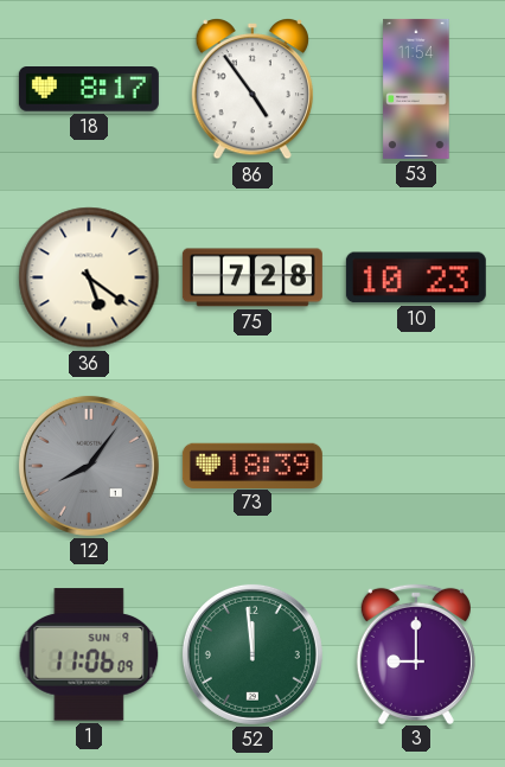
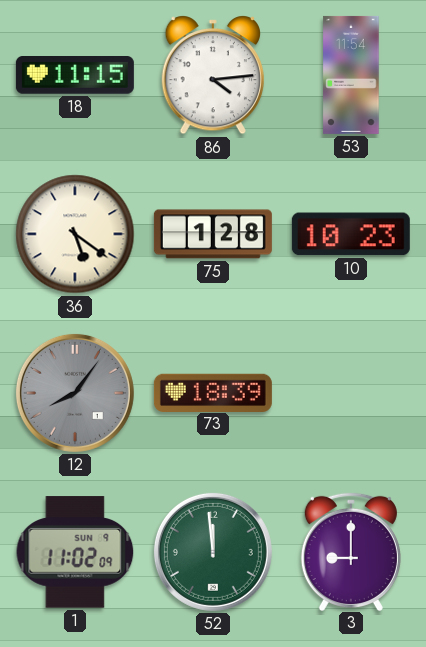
18: 8:17 -> 11:15
86: 4:54 -> 4:14
75: 7:28 -> 1:28
1: 11:06 -> 11:02
